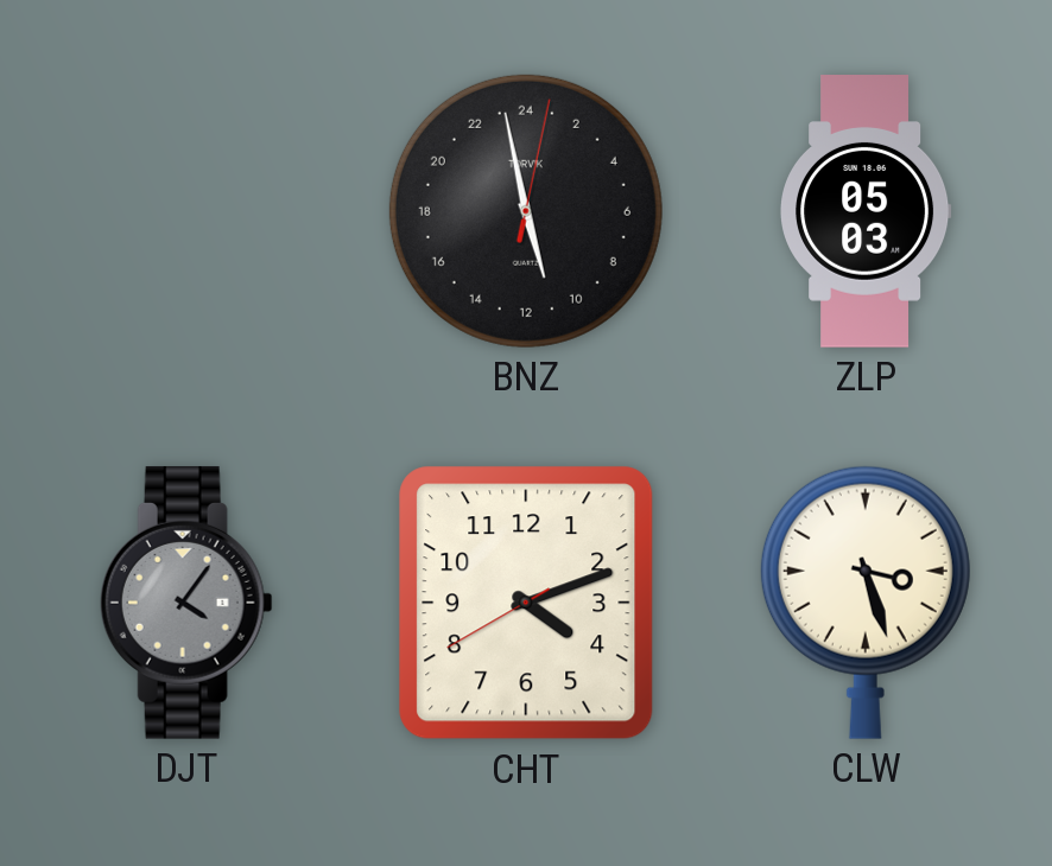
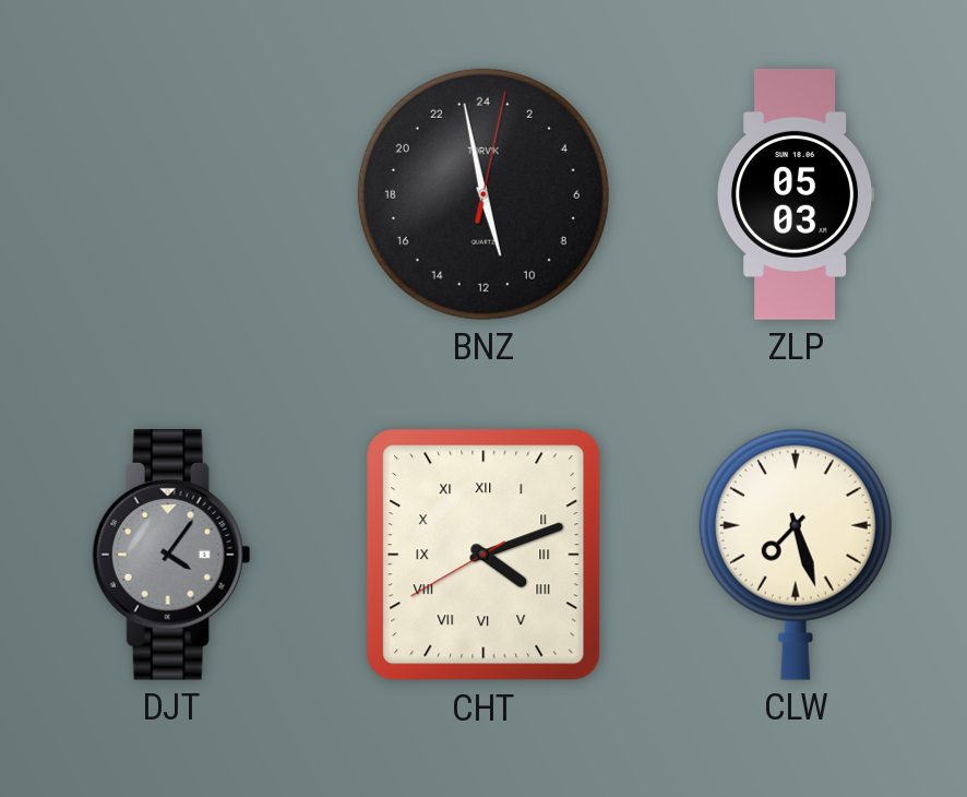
CHT numerals: Arabic -> Roman
CLW: 3:27 -> 7:27
